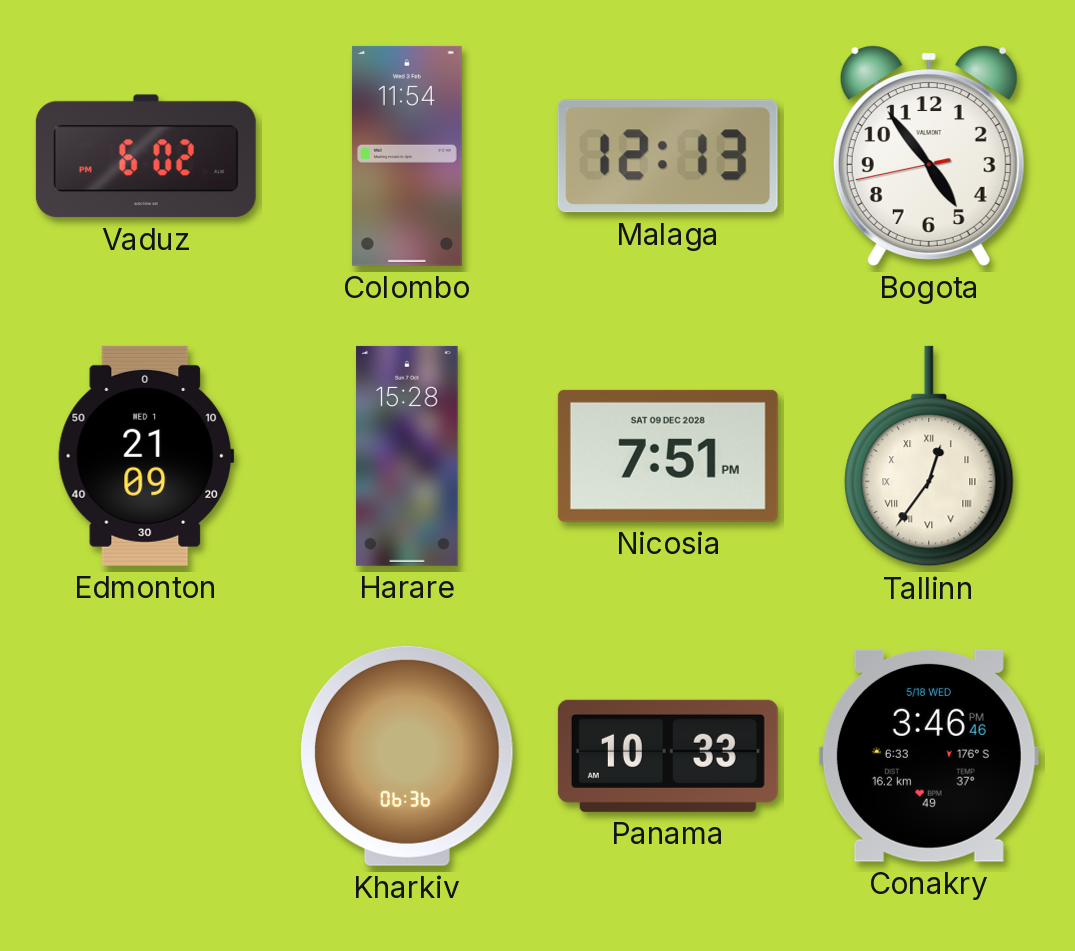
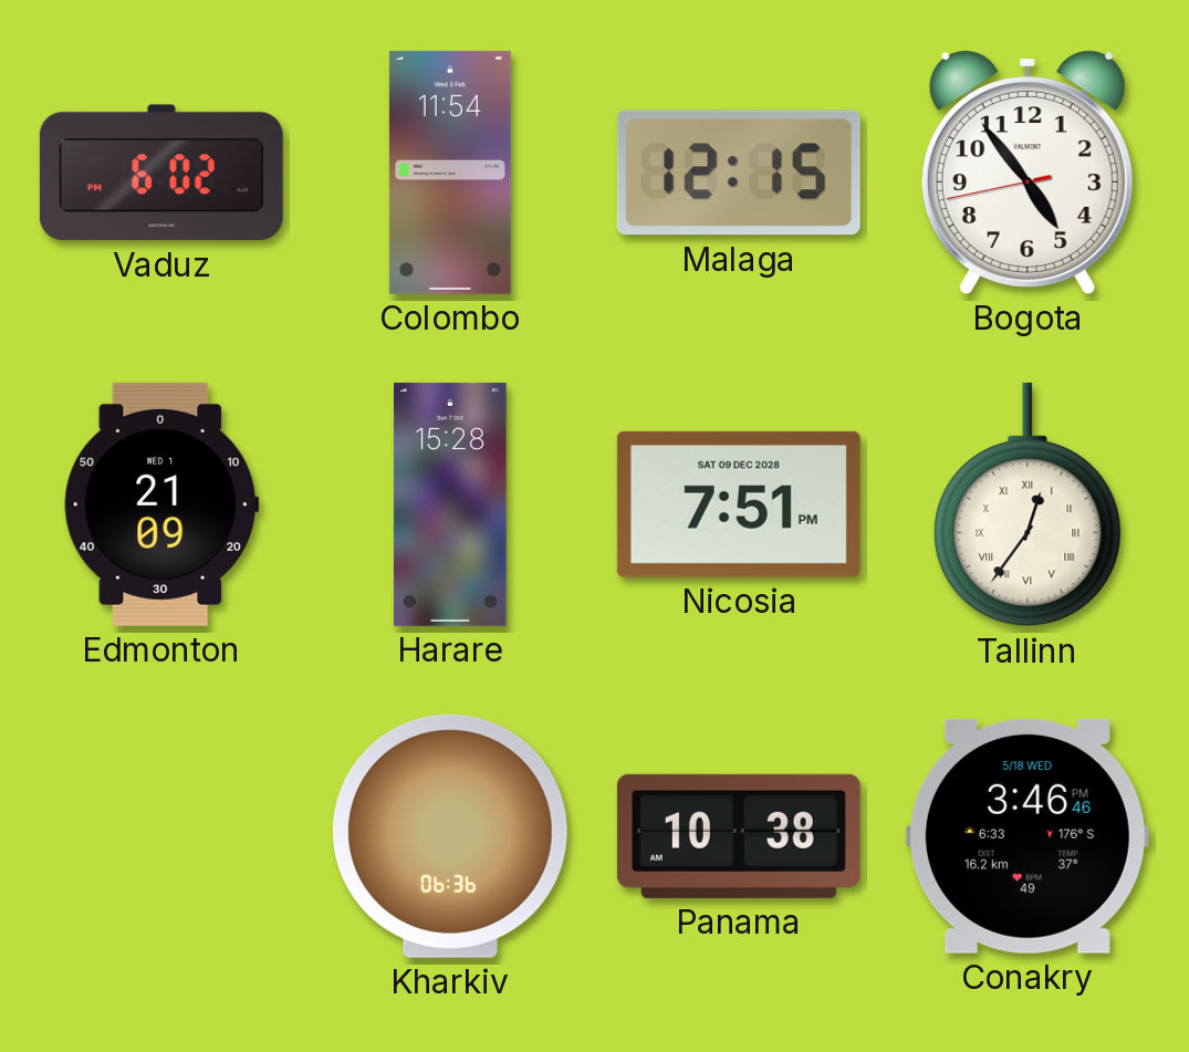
Malaga: 12:13 -> 12:15
Panama: 10:33 -> 10:38
